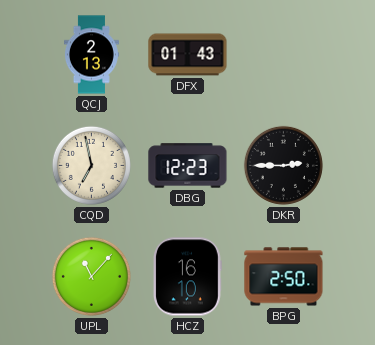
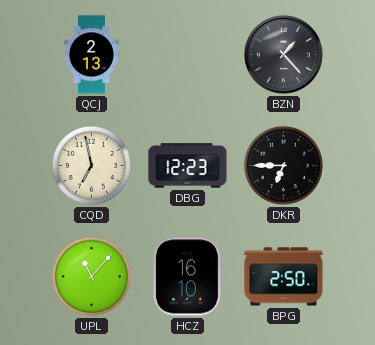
DFX: 01:43 -> none
BZN: none -> 1:23
DKR: 2:45 -> 6:45
